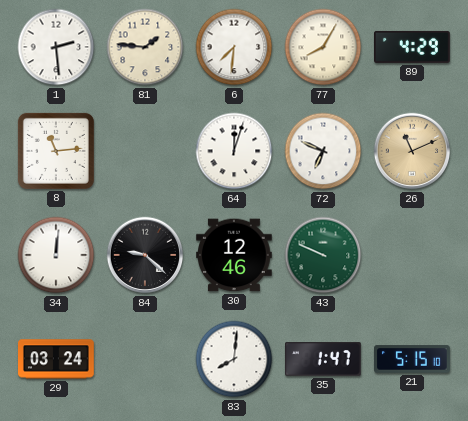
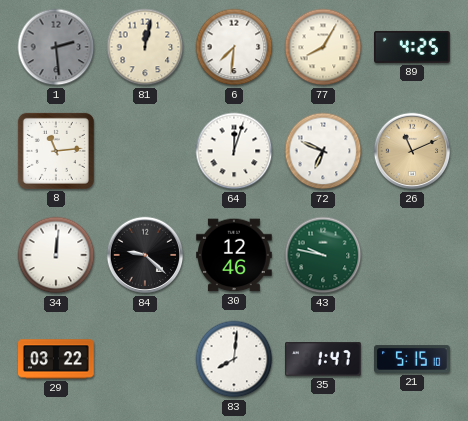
1 dial: white -> grey
81: 1:46 -> 12:02
89: 4:29 -> 4:25
43: 9:49 -> 9:47
29: 03:24 -> 03:22
